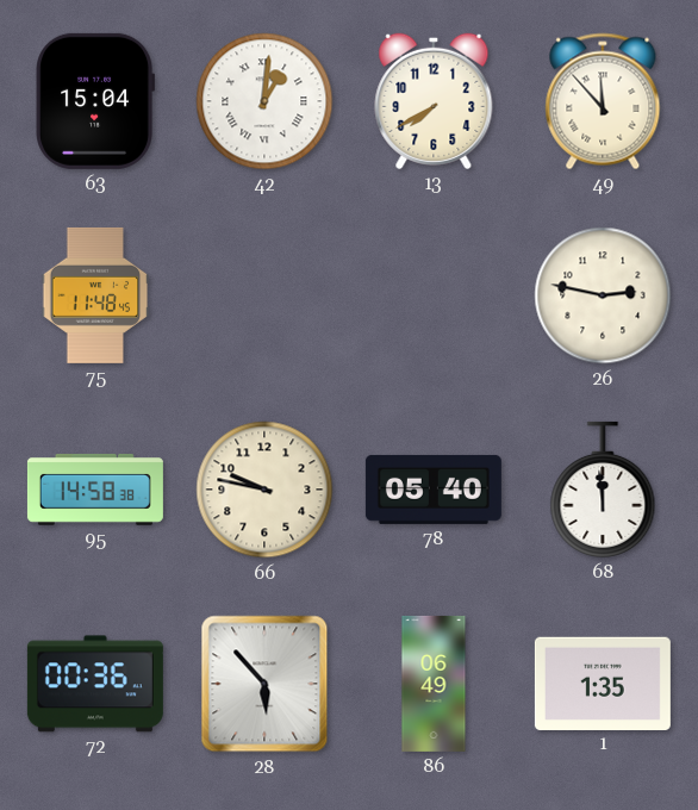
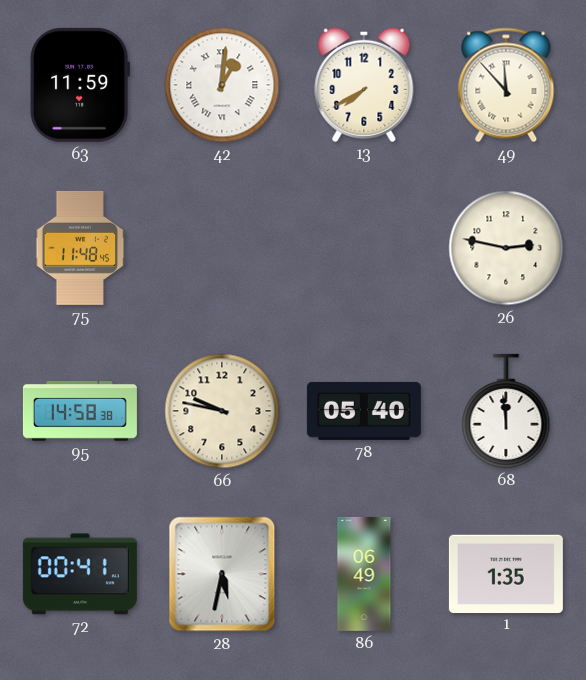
63: 15:04 -> 11:59
72: 00:36 -> 00:41
28: 5:53 -> 5:32
